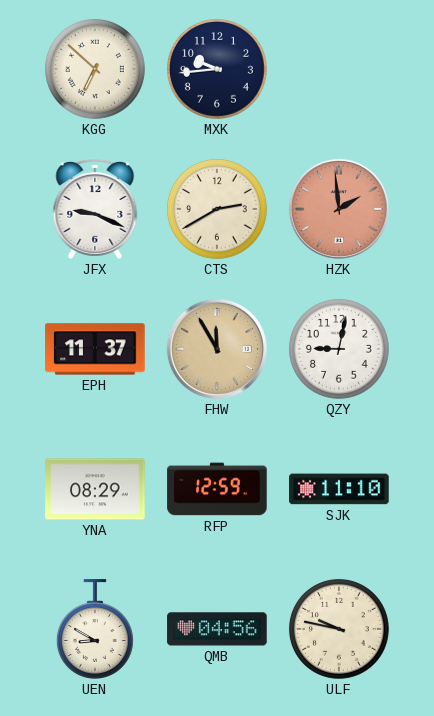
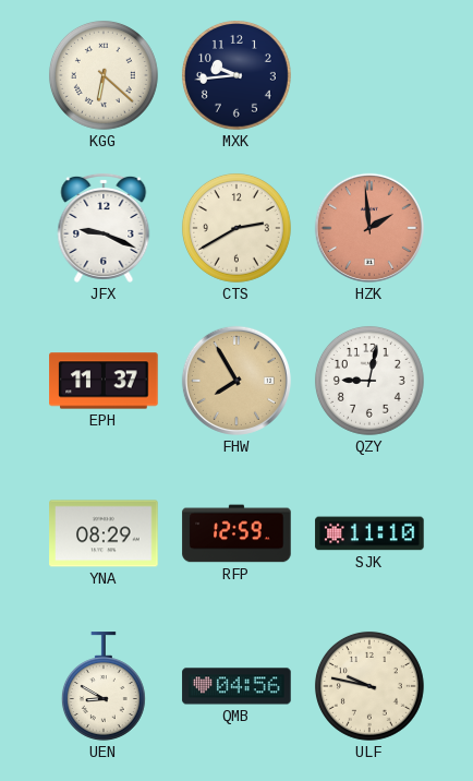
KGG: 6:52 -> 6:22
FHW: 11:55 -> 7:55
